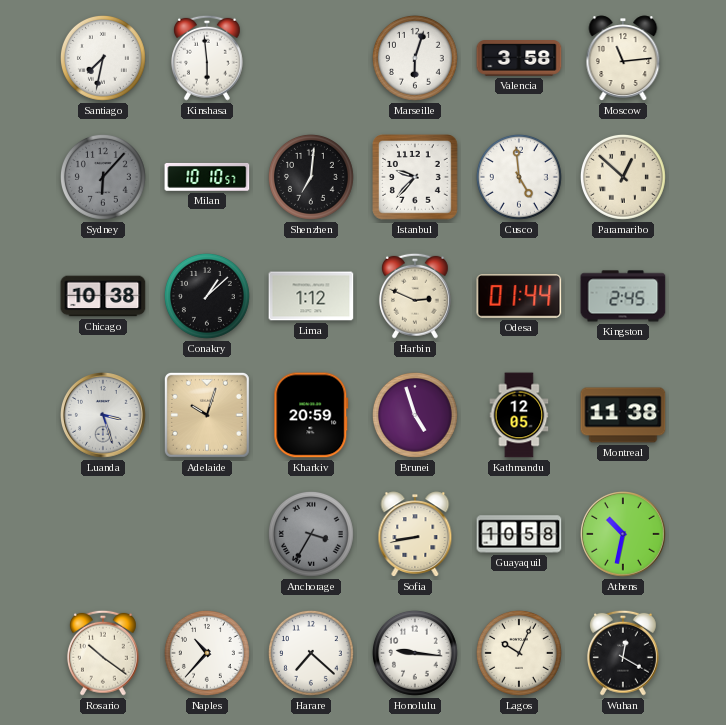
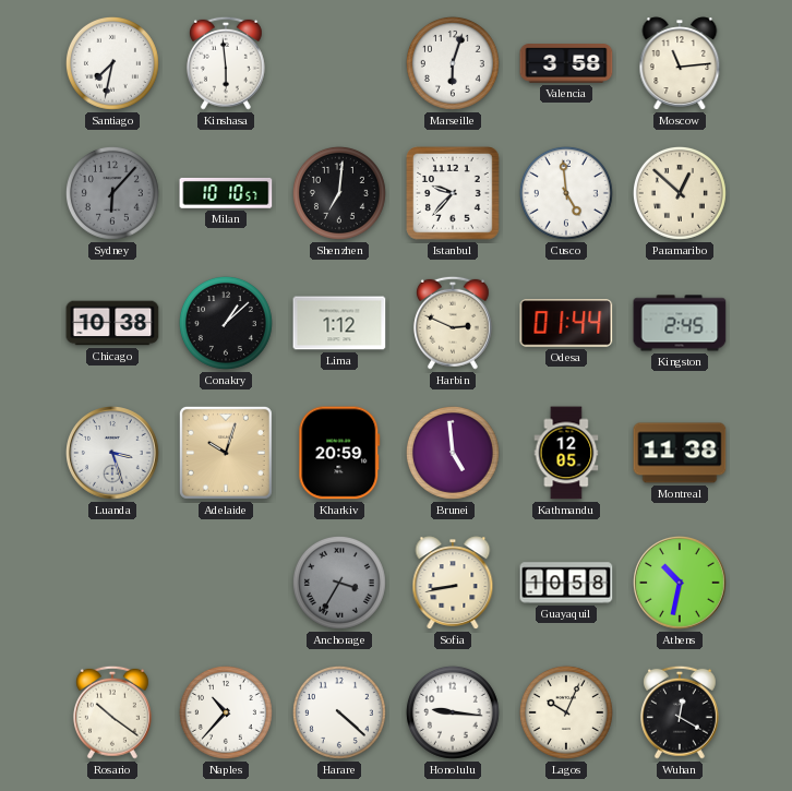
Brunei: 4:57 -> 4:59
Harare: 7:22 -> 4:22
